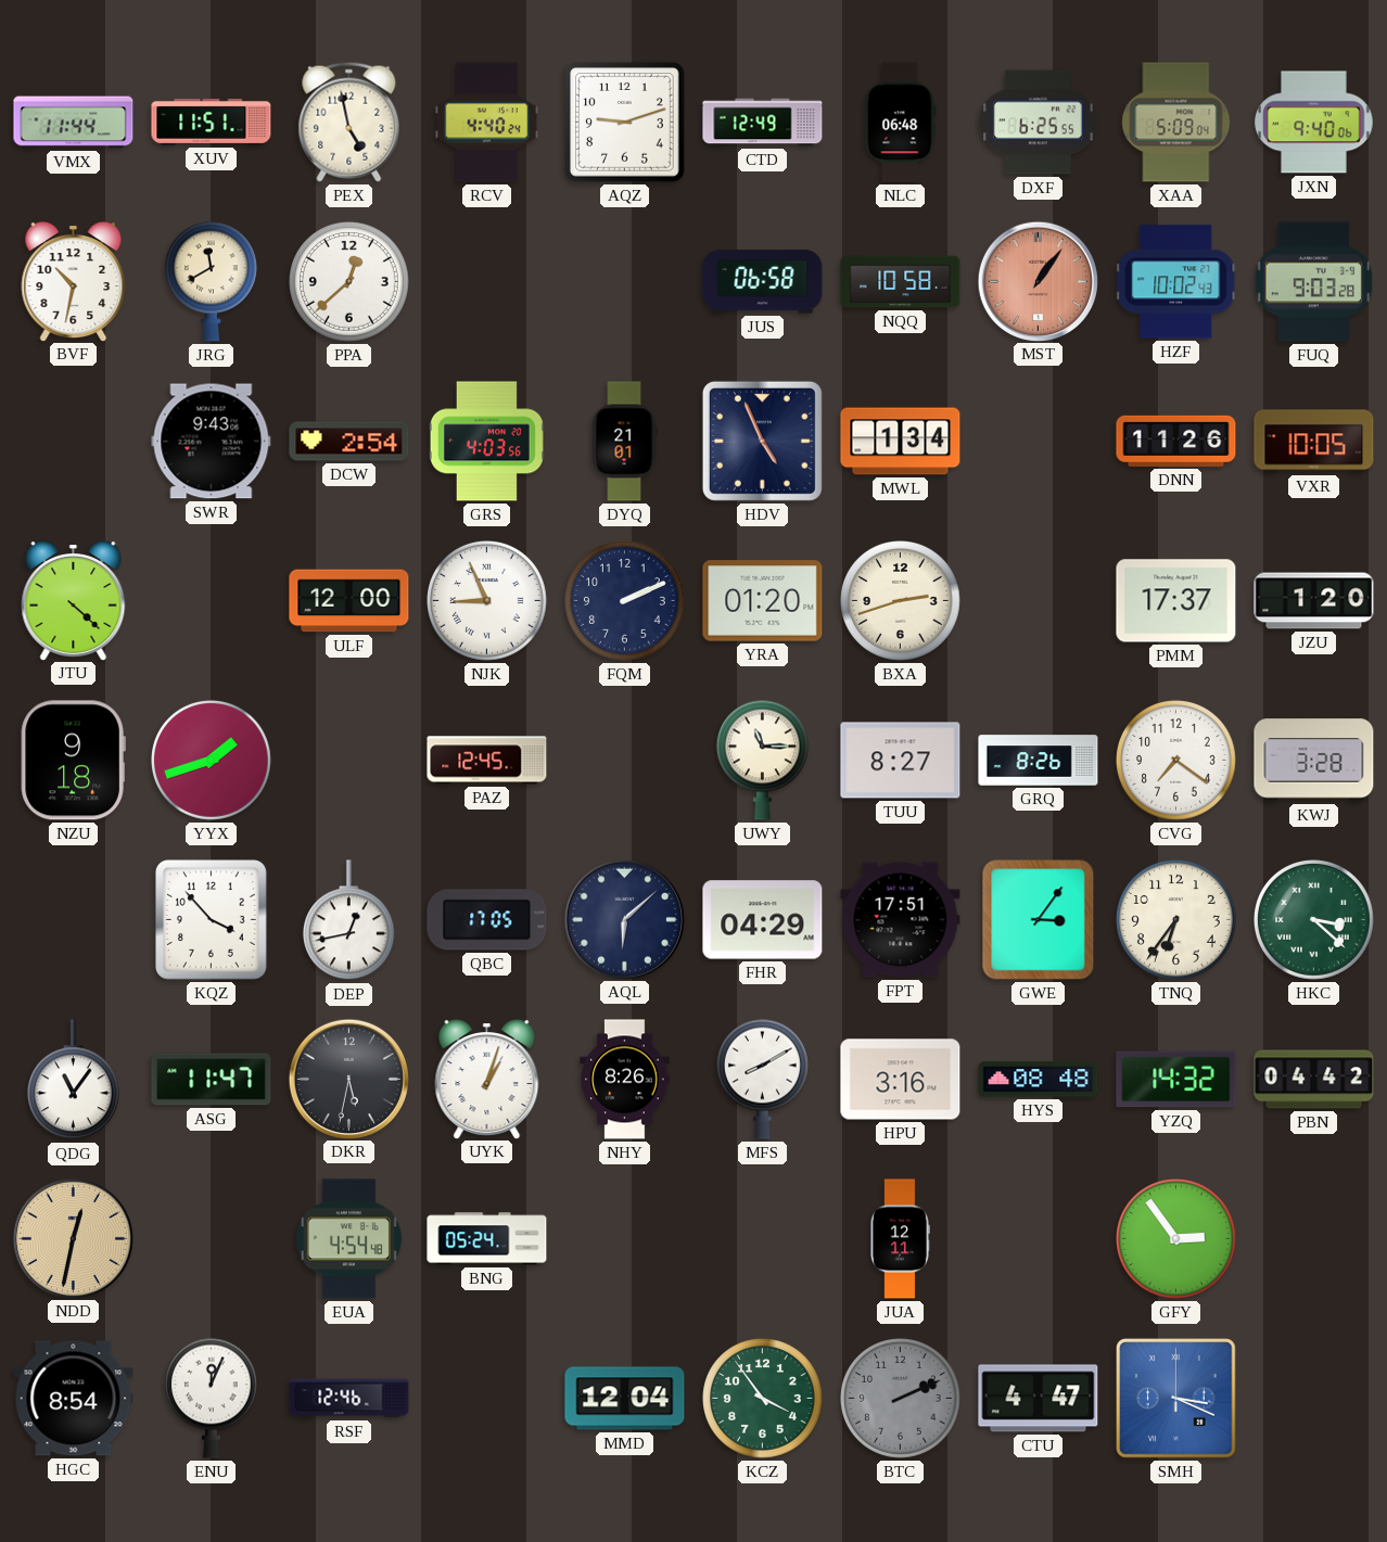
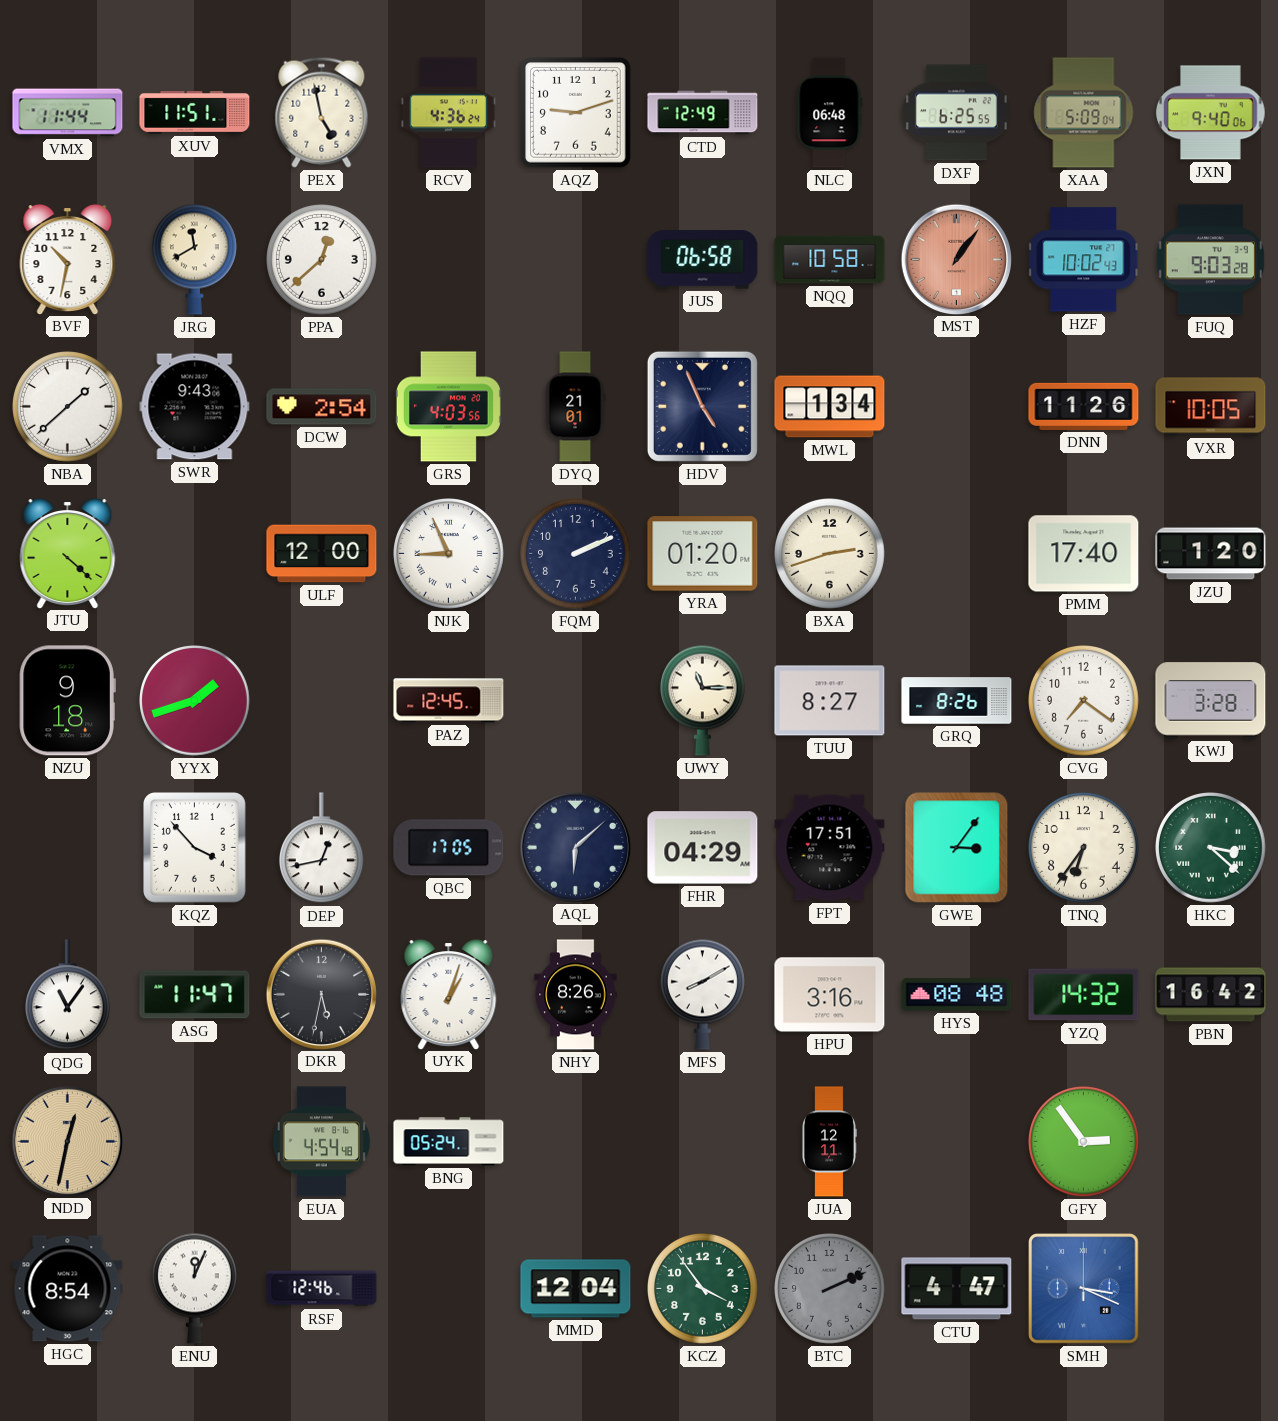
RCV: 4:40 -> 4:36
NBA: none -> 1:38
PMM: 17:37 -> 17:40
PBN: 04:42 -> 16:42
